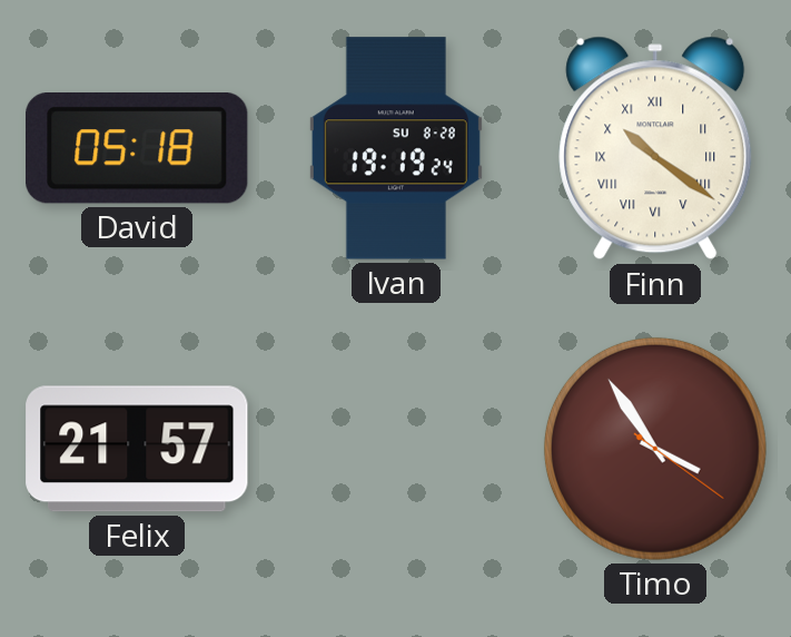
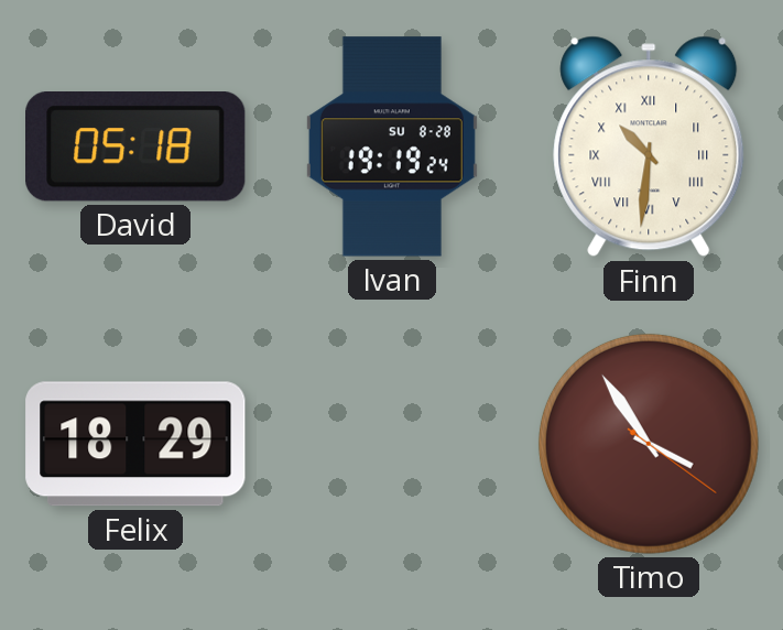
Finn: 10:21 -> 10:31
Felix: 21:57 -> 18:29
